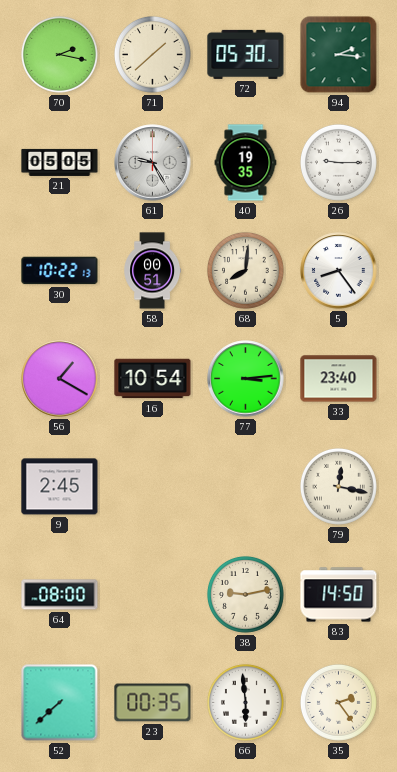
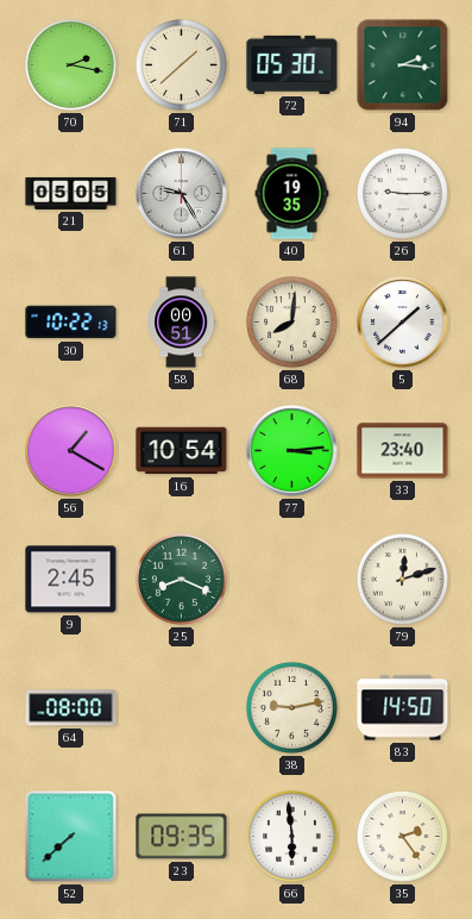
5: 8:24 -> 1:38
25: none -> 8:19
79: 12:17 -> 12:12
23: 00:35 -> 09:35
